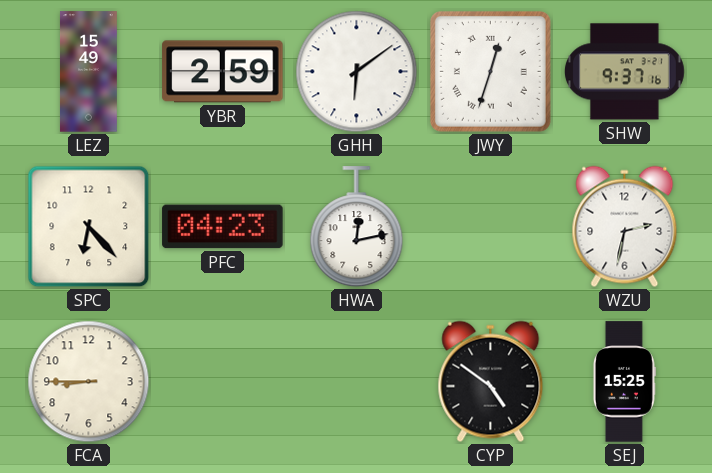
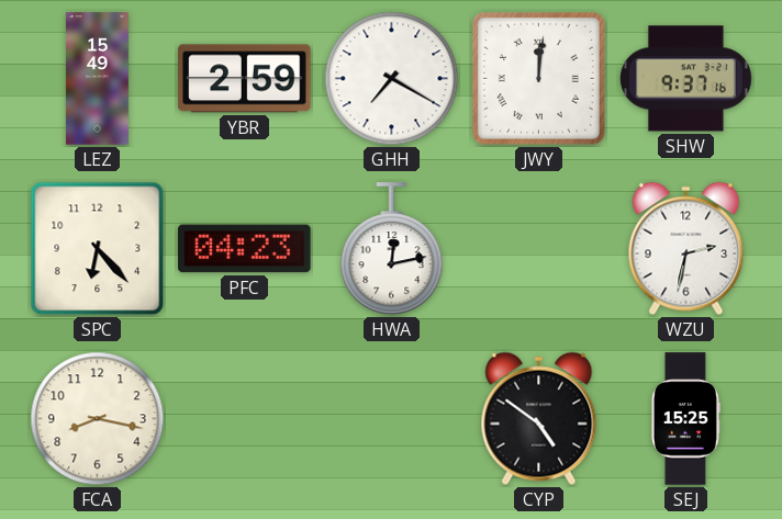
GHH: 6:09 -> 7:20
JWY: 12:33 -> 12:01
FCA: 8:45 -> 8:17
